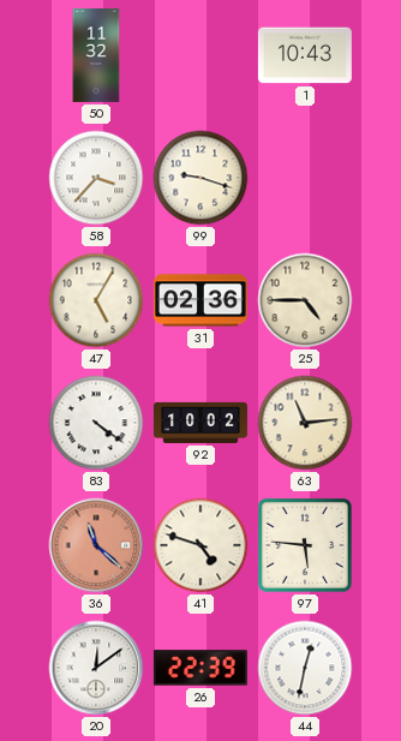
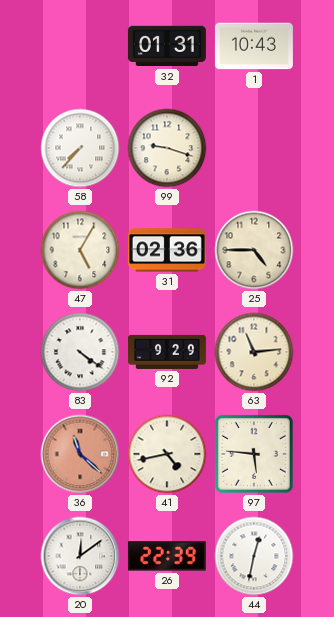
50: 11:32 -> none
32: none -> 01:31
58: 3:37 -> 7:37
92: 10:02 -> 9:29
41: 4:48 -> 4:43
